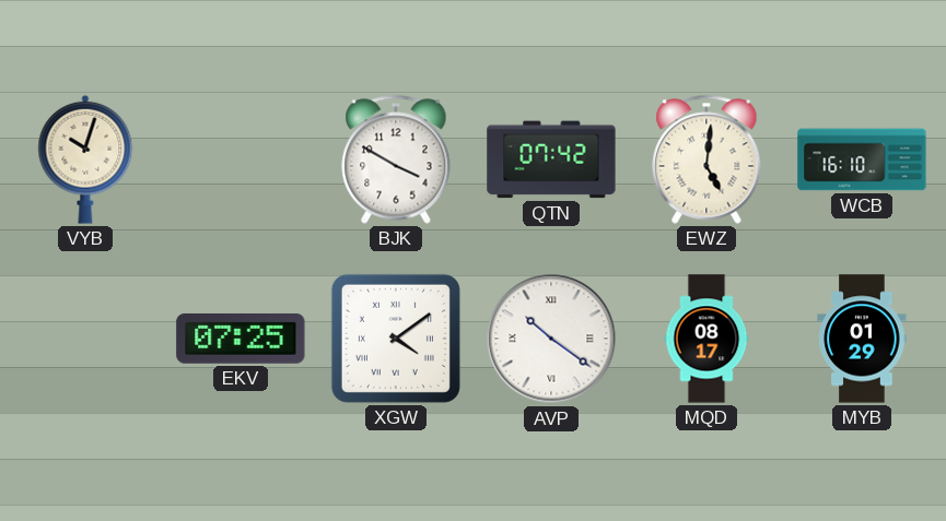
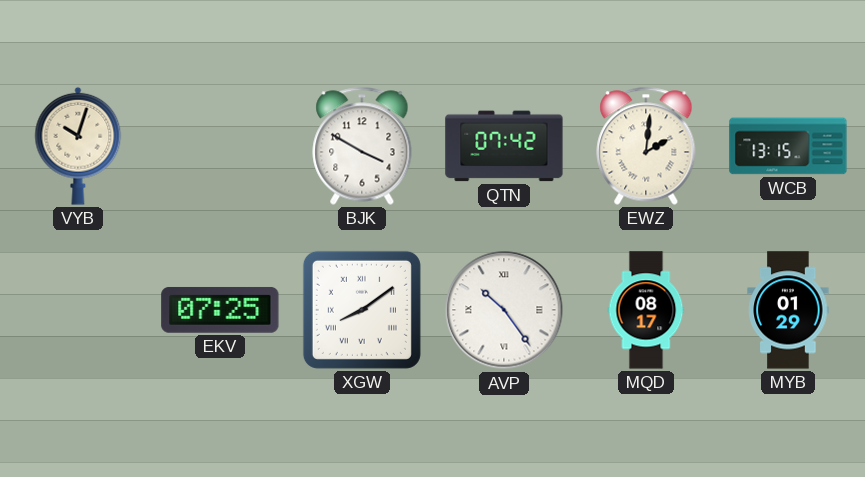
EWZ: 5:01 -> 2:01
WCB: 16:10 -> 13:15
XGW: 4:09 -> 8:09
AVP: 10:21 -> 10:24
